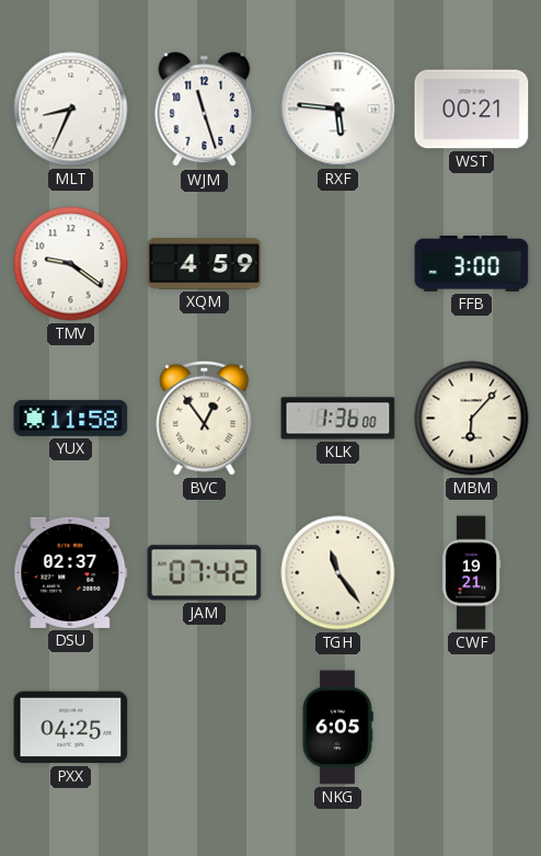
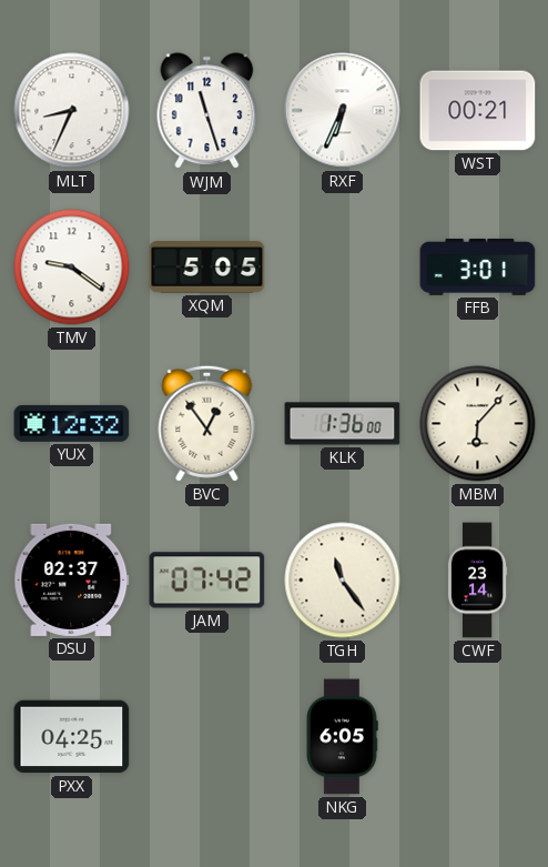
RXF: 5:46 -> 6:34
XQM: 4:59 -> 5:05
FFB: 3:00 -> 3:01
YUX: 11:58 -> 12:32
CWF: 19:21 -> 23:14
